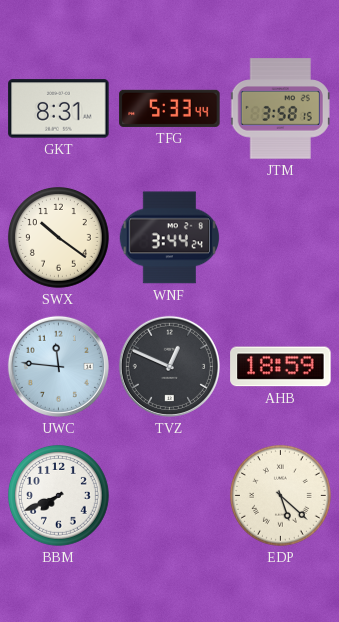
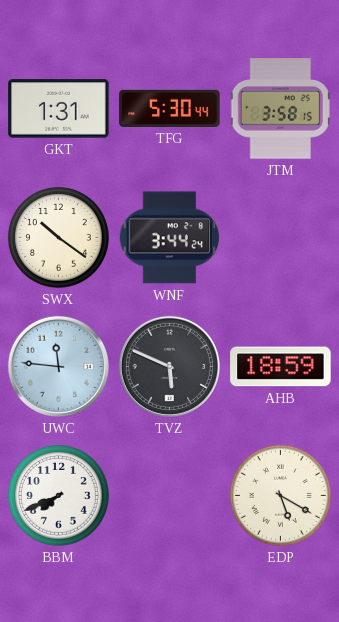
GKT: 8:31 -> 1:31
TFG: 5:33 -> 5:30
TVZ: 12:49 -> 5:49
EDP: 5:22 -> 5:20
